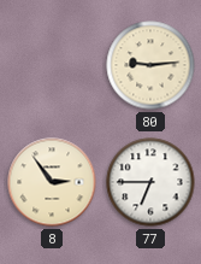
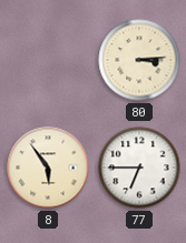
80: 9:14 -> 3:14
8: 2:54 -> 5:54
